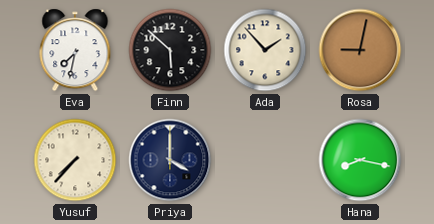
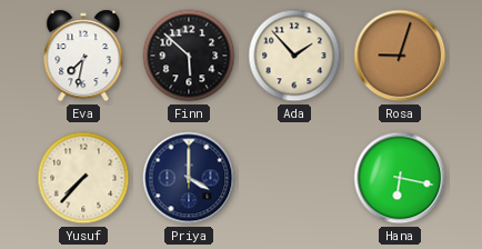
Rosa: 9:02 -> 9:03
Hana: 8:17 -> 6:17
